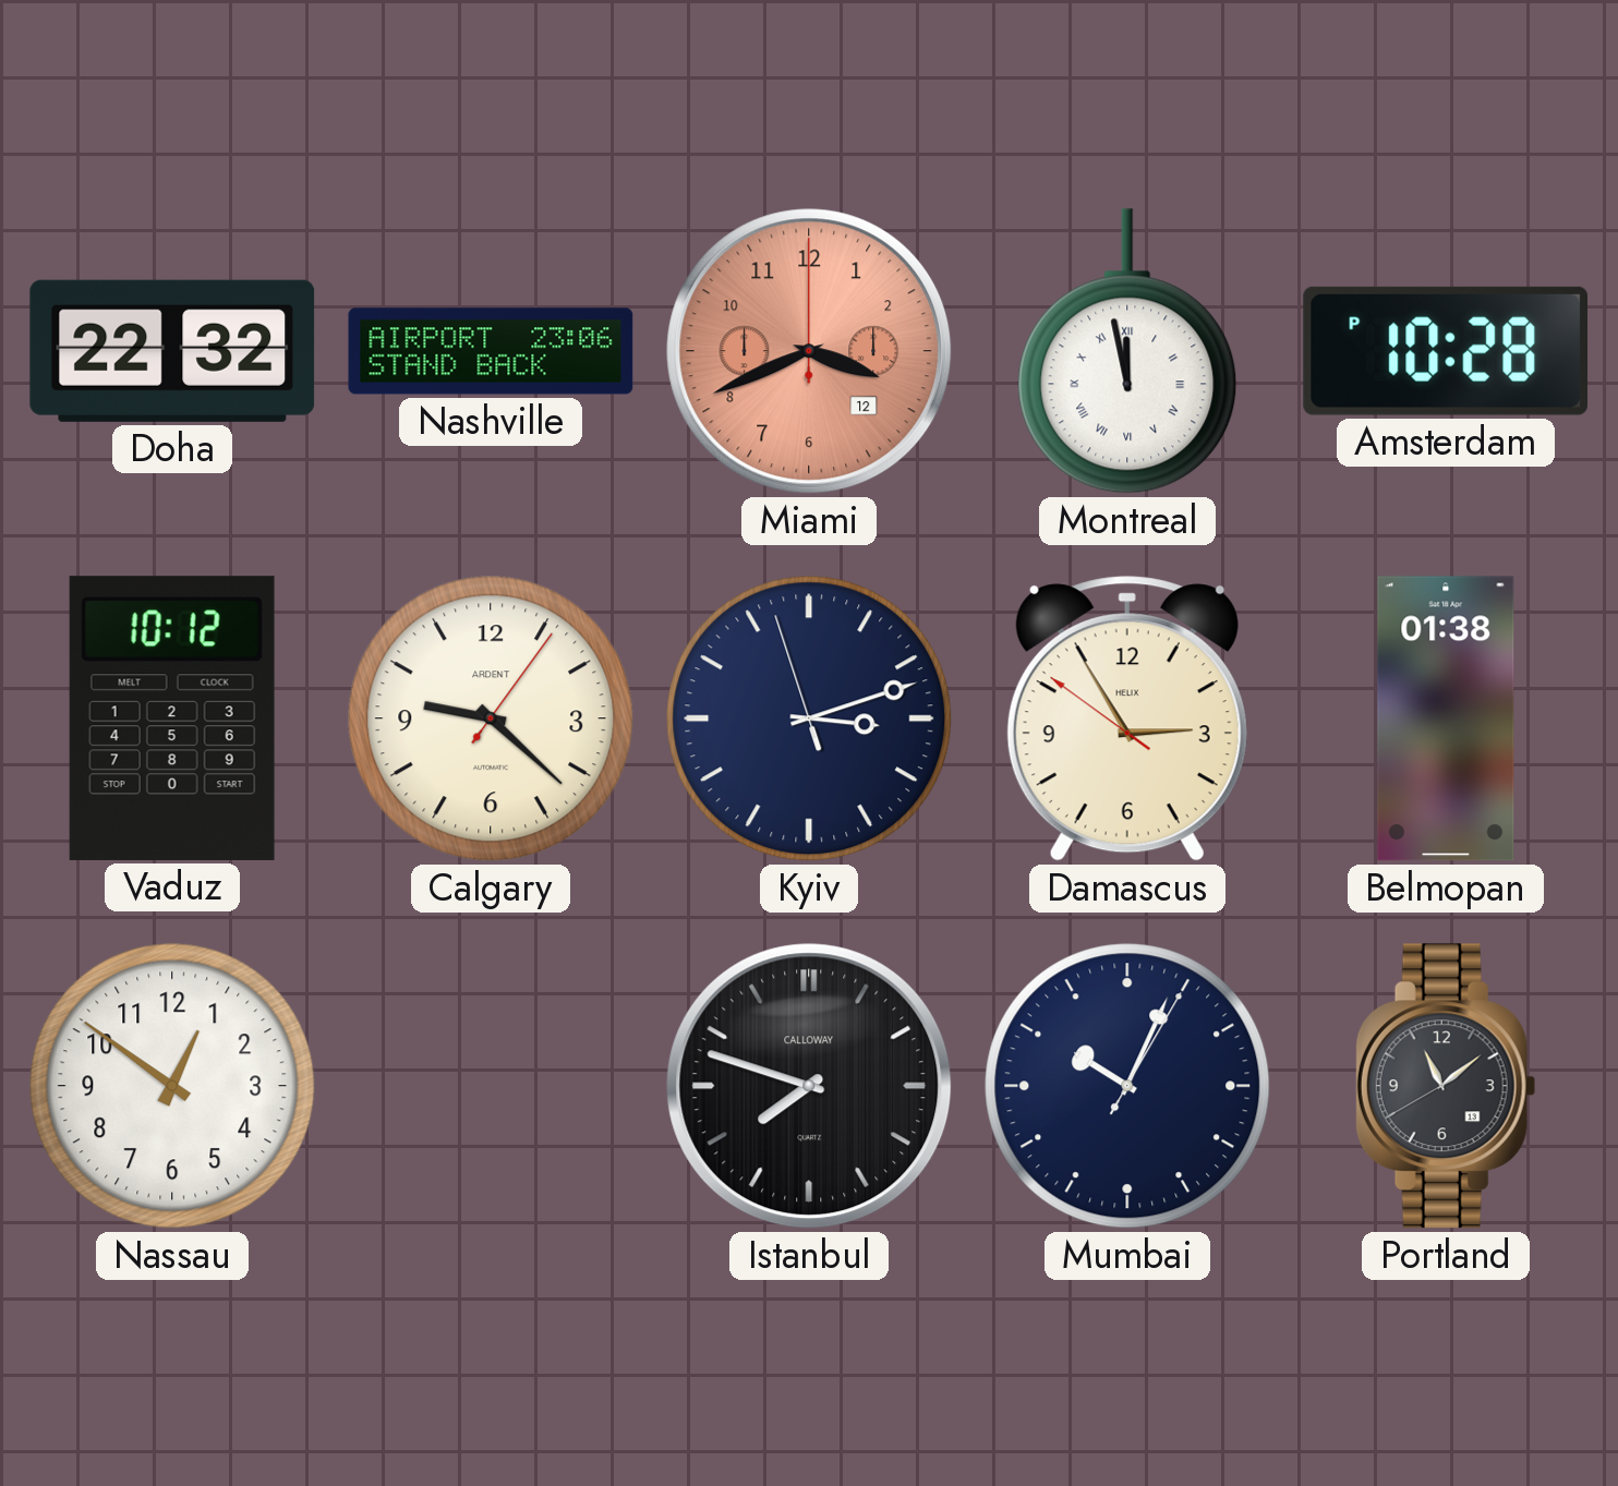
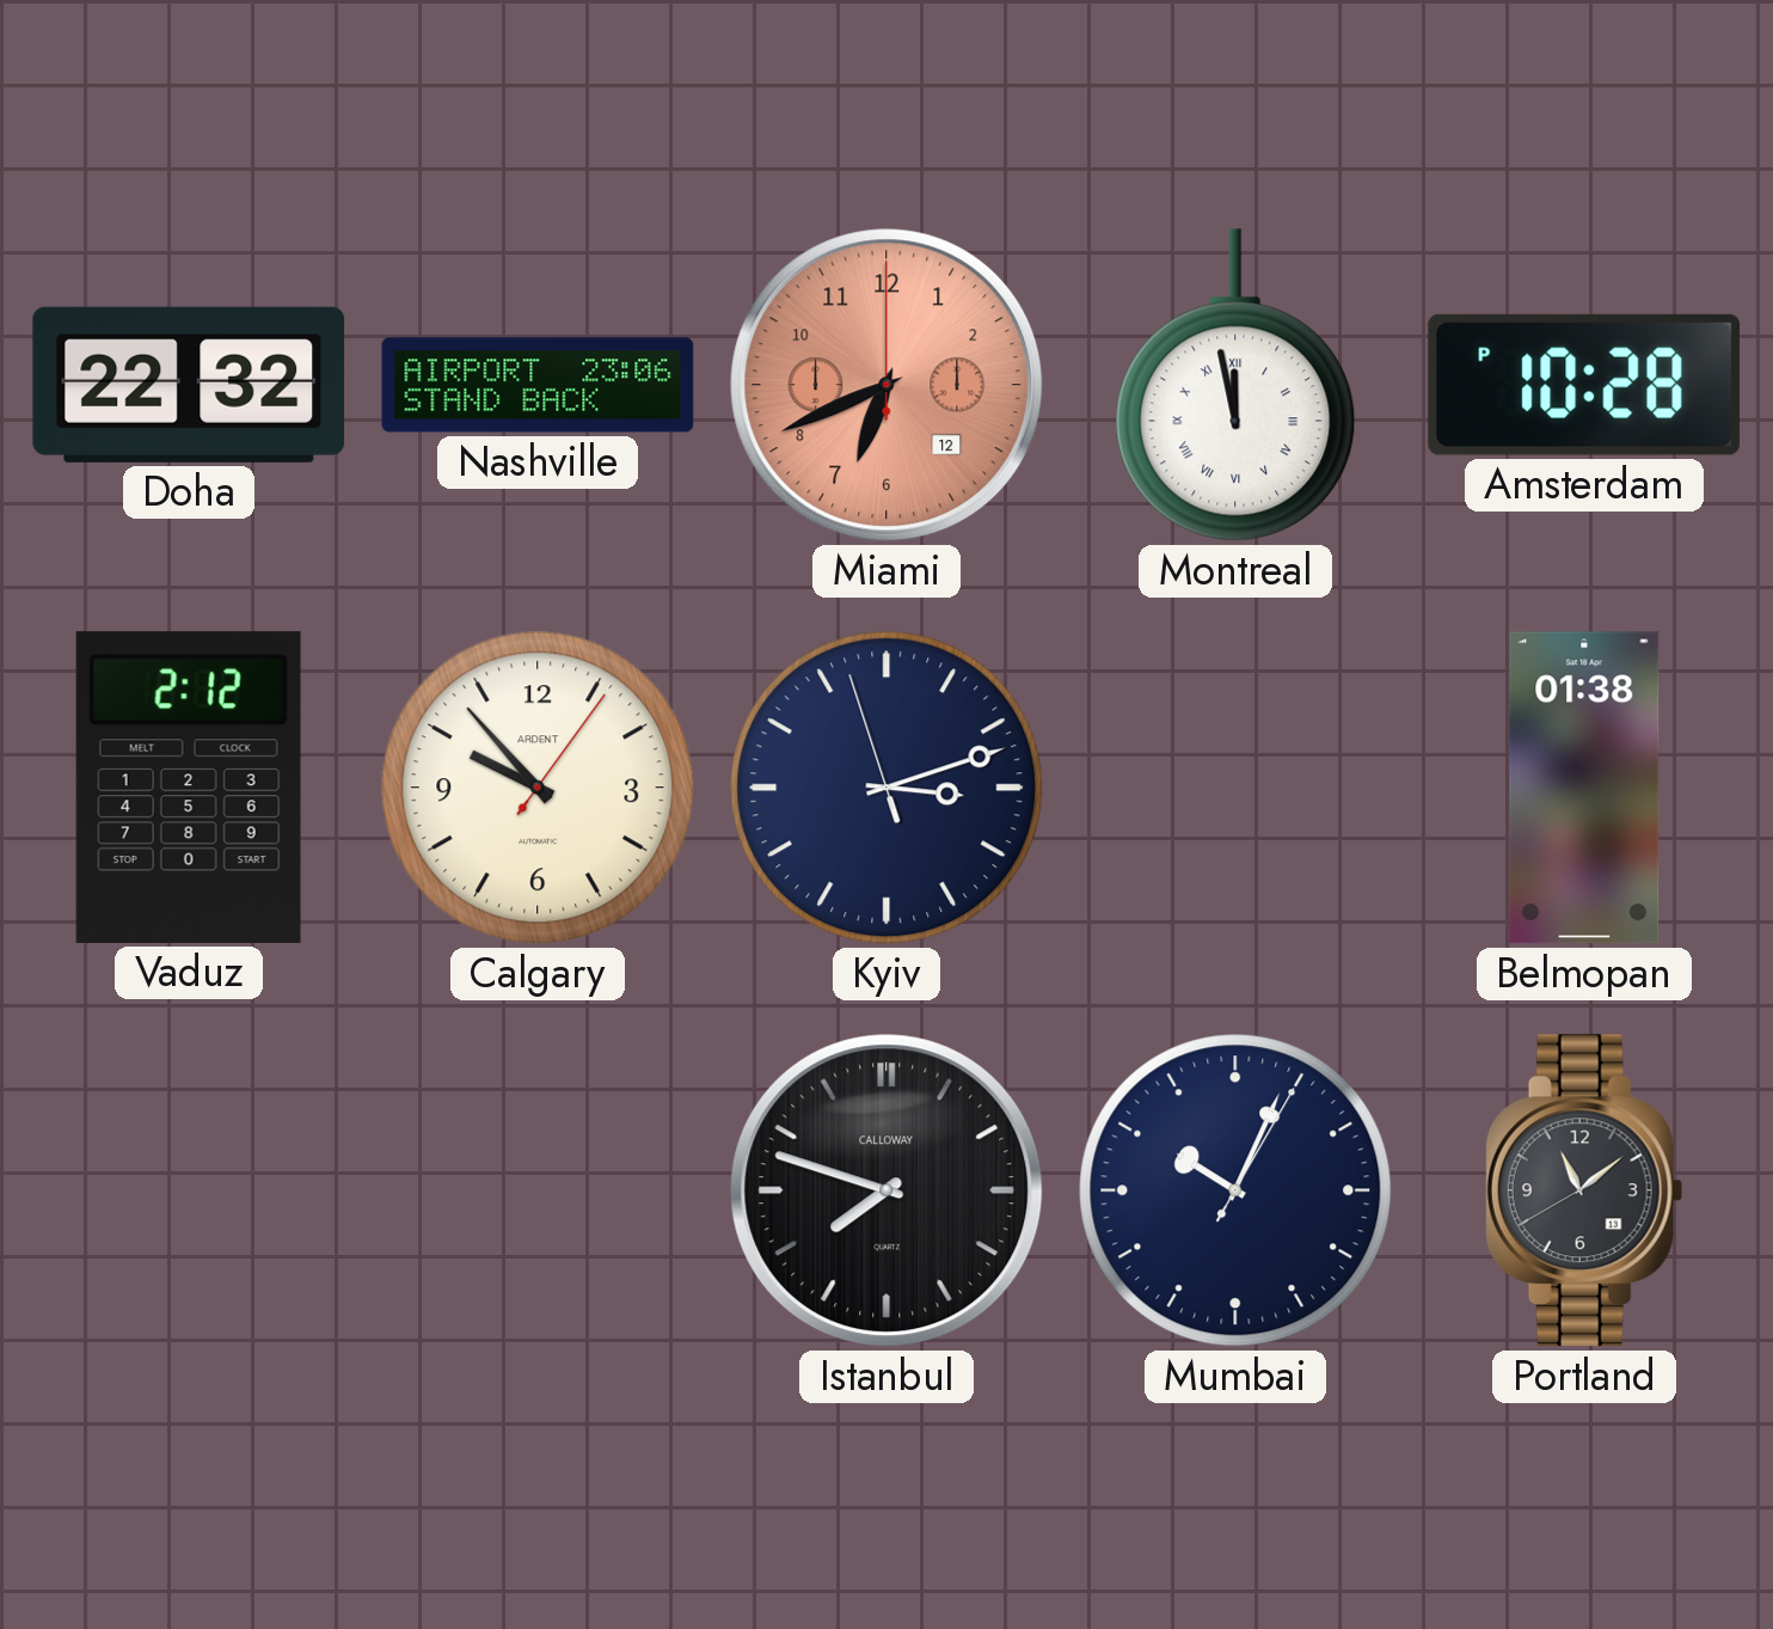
Miami: 3:41 -> 6:41
Vaduz: 10:12 -> 2:12
Calgary: 9:22 -> 9:53
Damascus: 2:54 -> none
Nassau: 12:51 -> none
